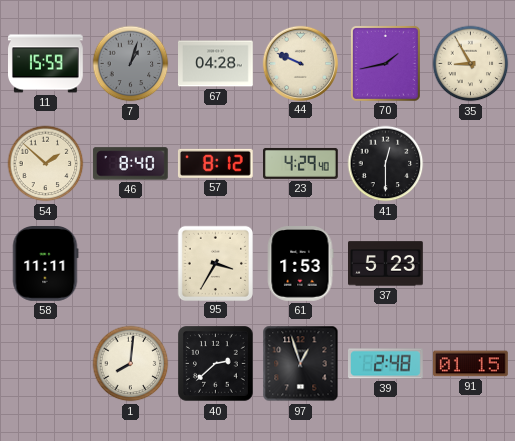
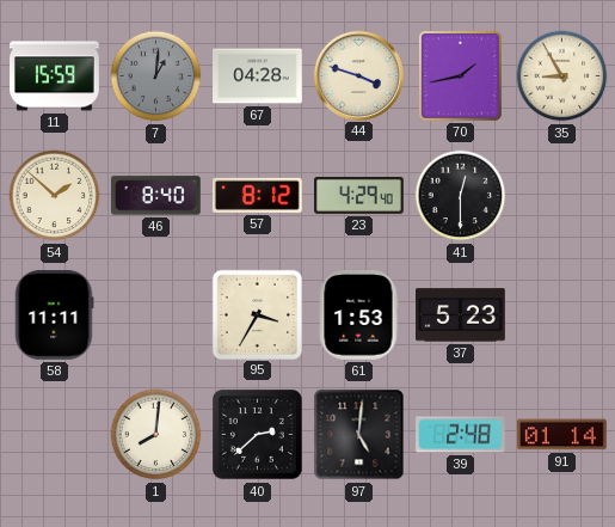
7: 1:03 -> 1:01
44: 9:49 -> 3:48
97: 12:57 -> 5:01
91: 01:15 -> 01:14
